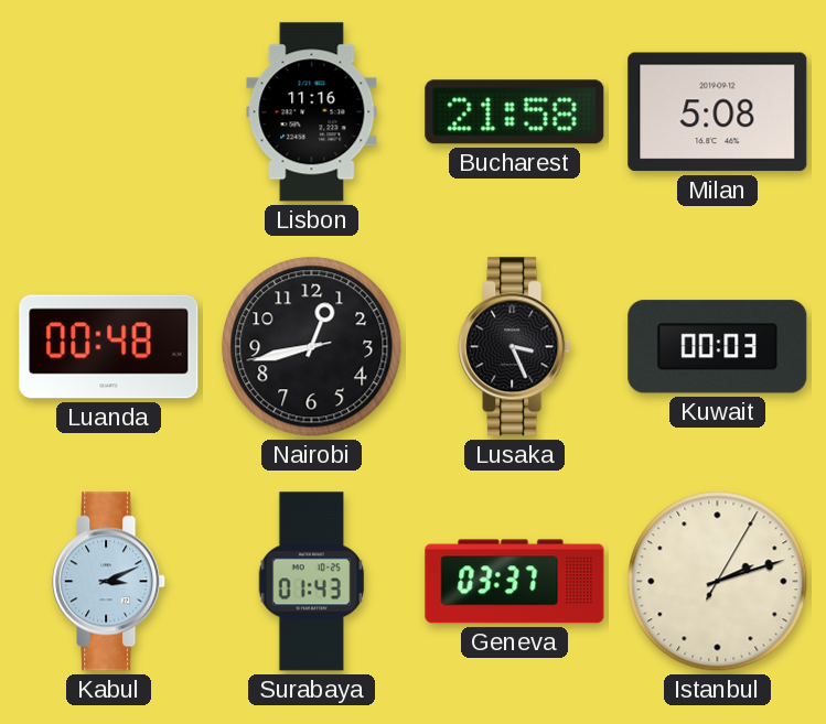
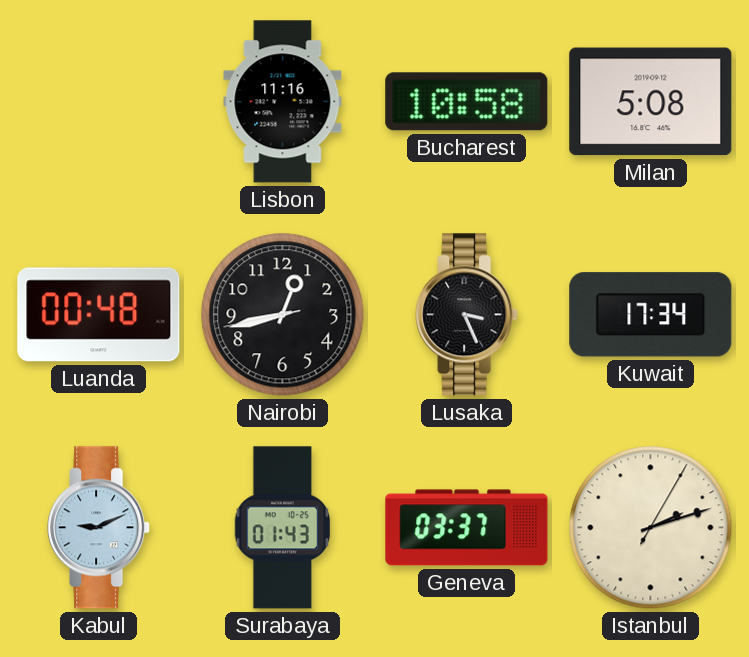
Bucharest: 21:58 -> 10:58
Kuwait: 00:03 -> 17:34
Kabul: 3:11 -> 9:11
